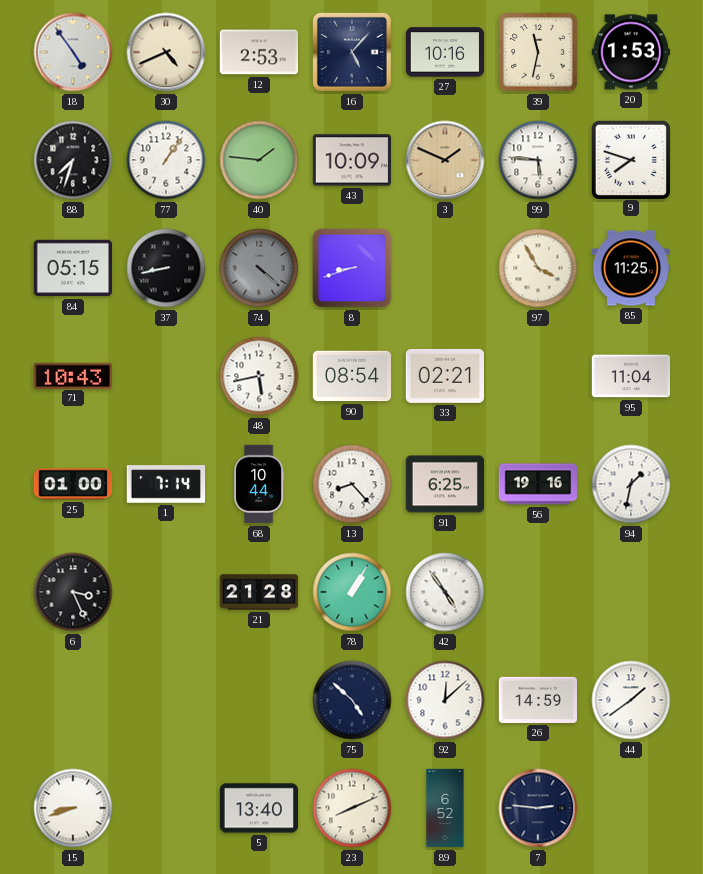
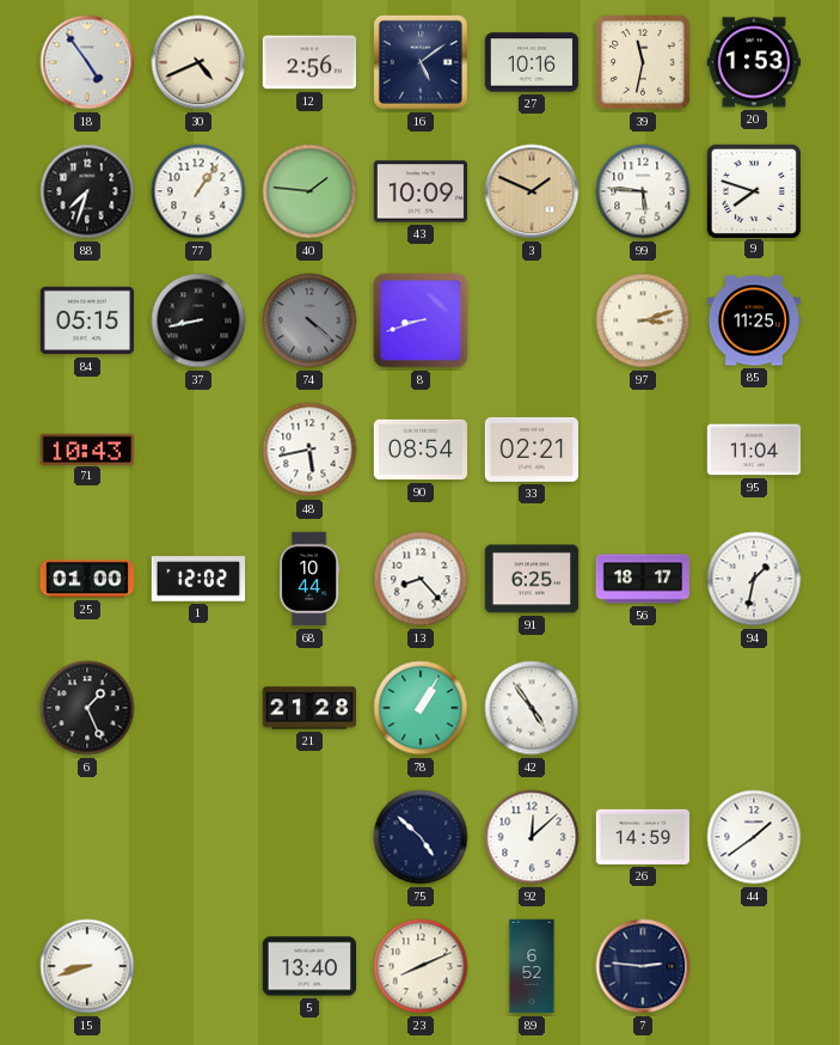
12: 2:53 -> 2:56
16: 5:07 -> 5:09
97: 3:55 -> 3:12
1: 7:14 -> 12:02
56: 19:16 -> 18:17
6: 3:26 -> 1:26
